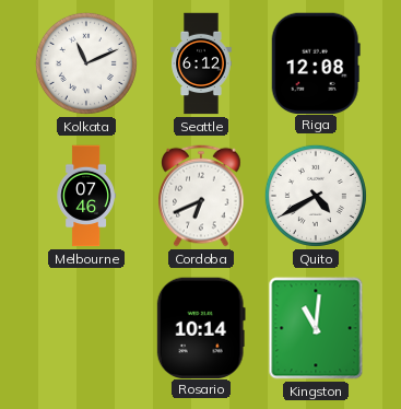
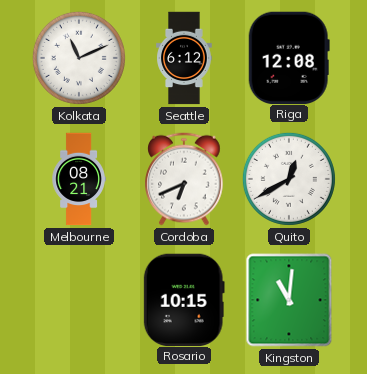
Melbourne: 07:46 -> 08:21
Quito: 4:40 -> 12:40
Rosario: 10:14 -> 10:15
